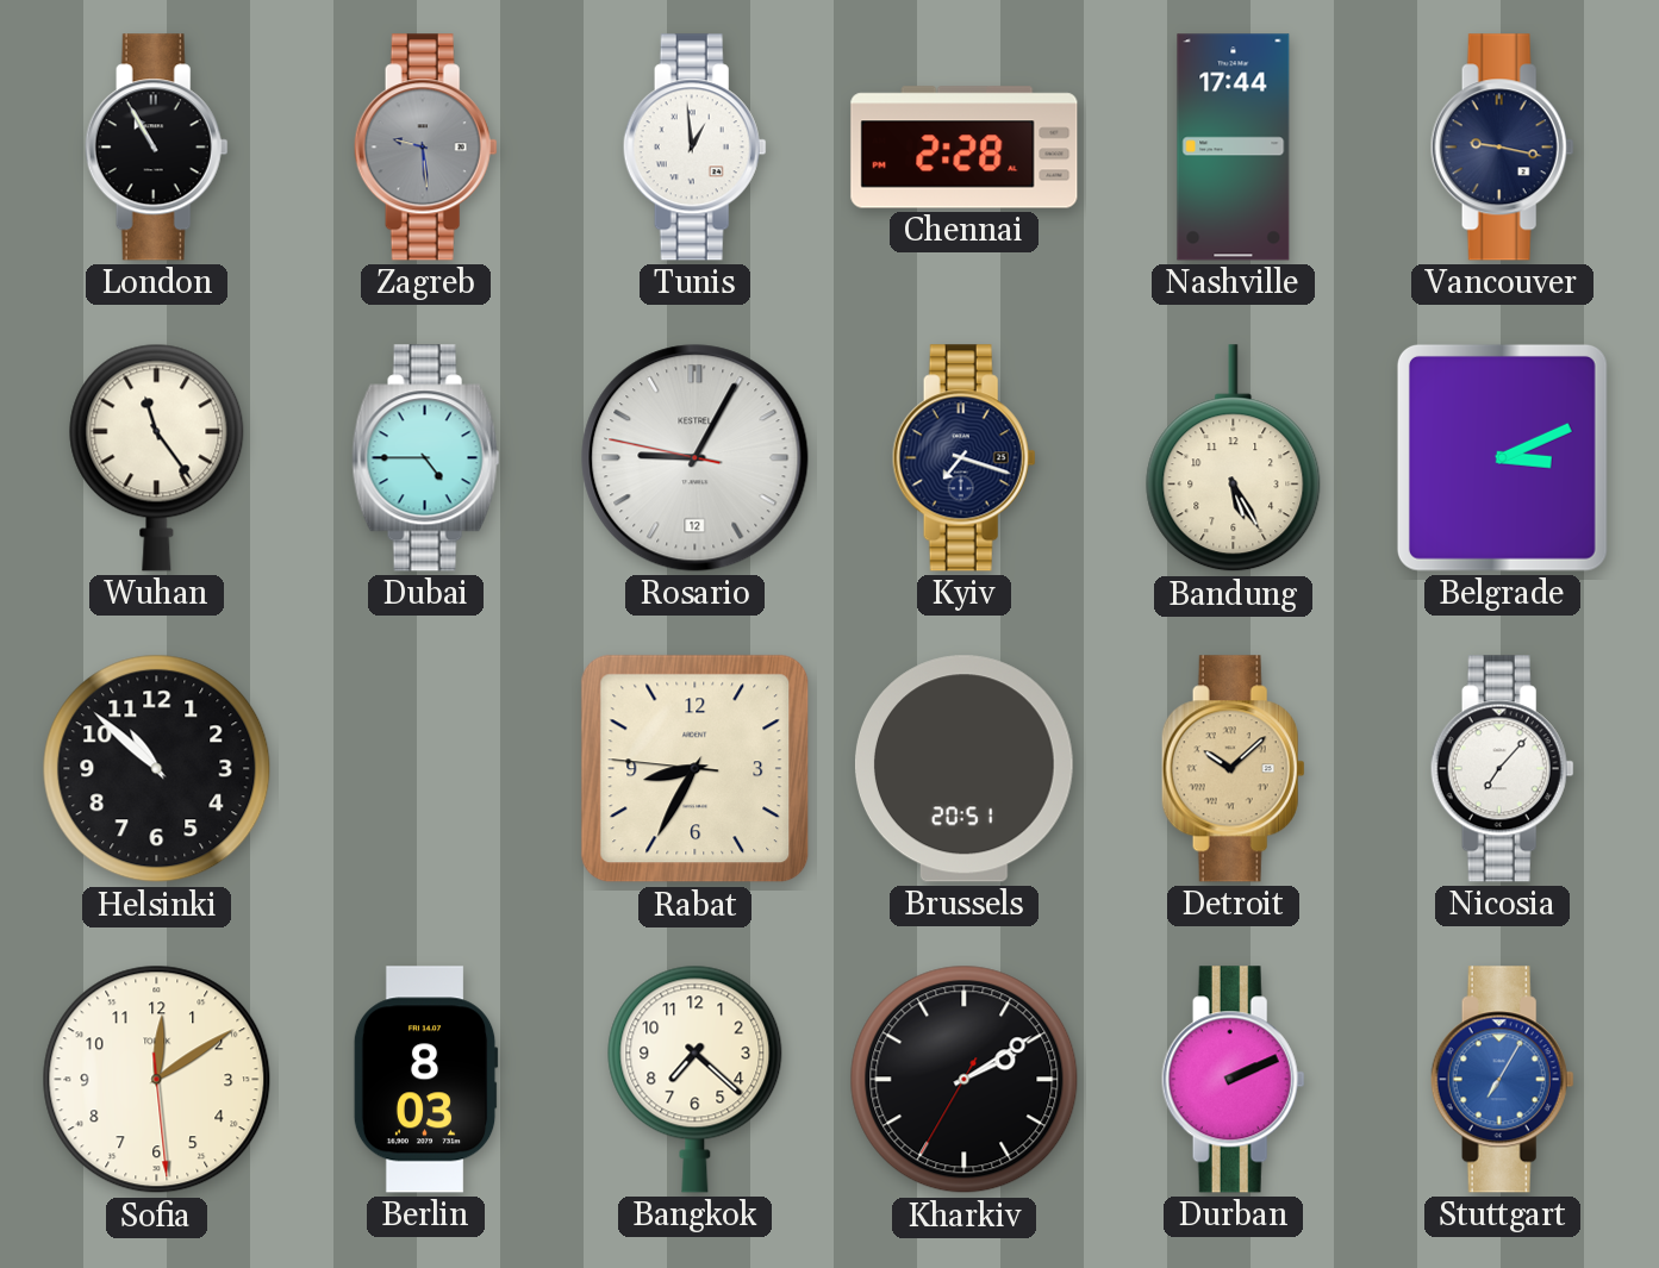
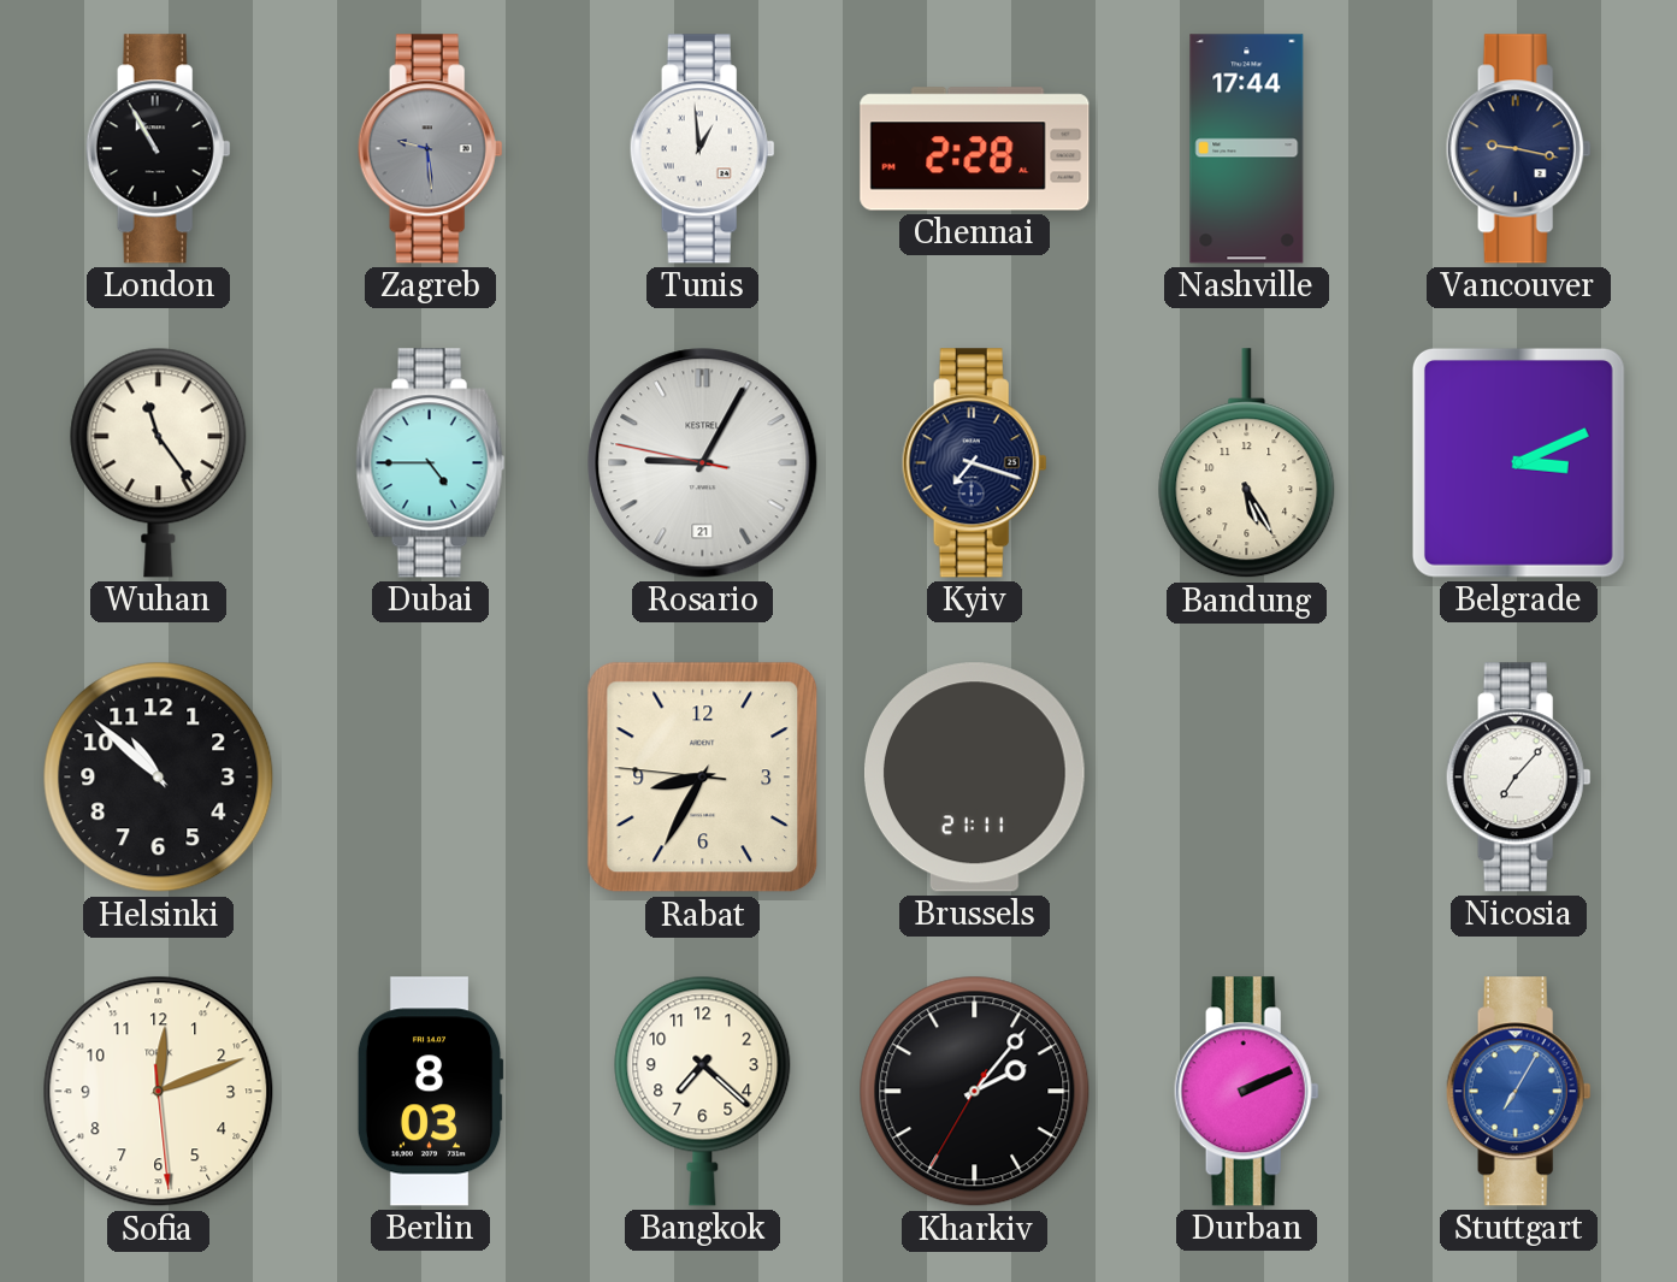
Rosario date: 12 -> 21
Brussels: 20:51 -> 21:11
Detroit: 10:08 -> none
Sofia: 12:09 -> 12:11
Kharkiv: 2:09 -> 2:06
